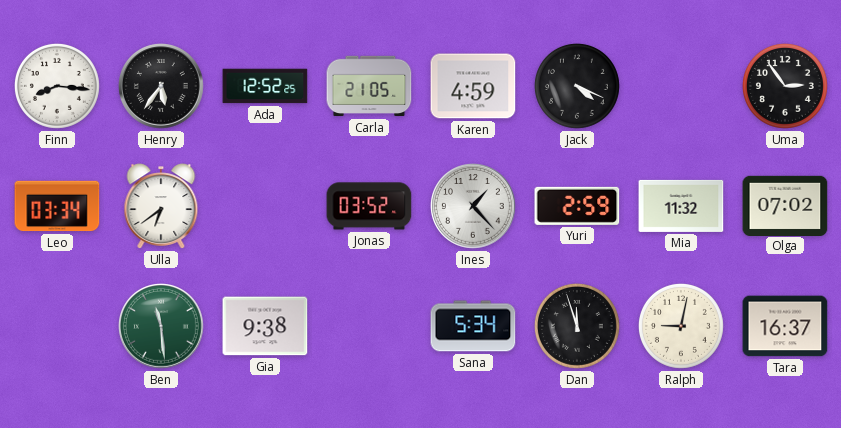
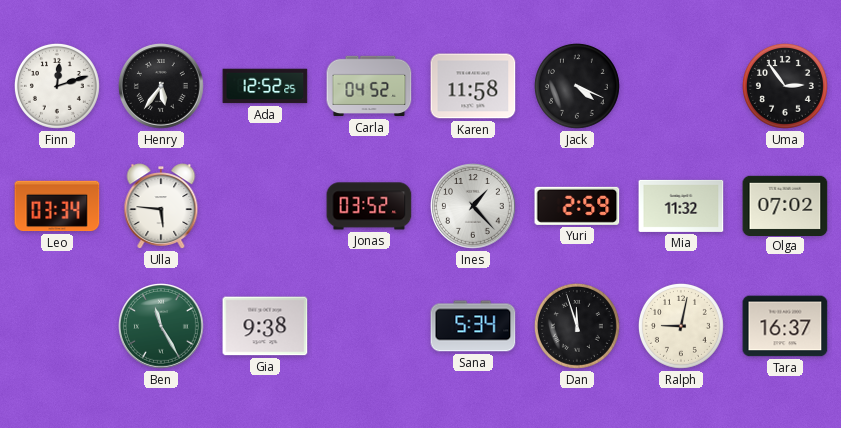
Finn: 8:16 -> 12:12
Carla: 21:05 -> 04:52
Karen: 4:59 -> 11:58
Ulla: 6:39 -> 5:46
Ben: 11:29 -> 11:25
